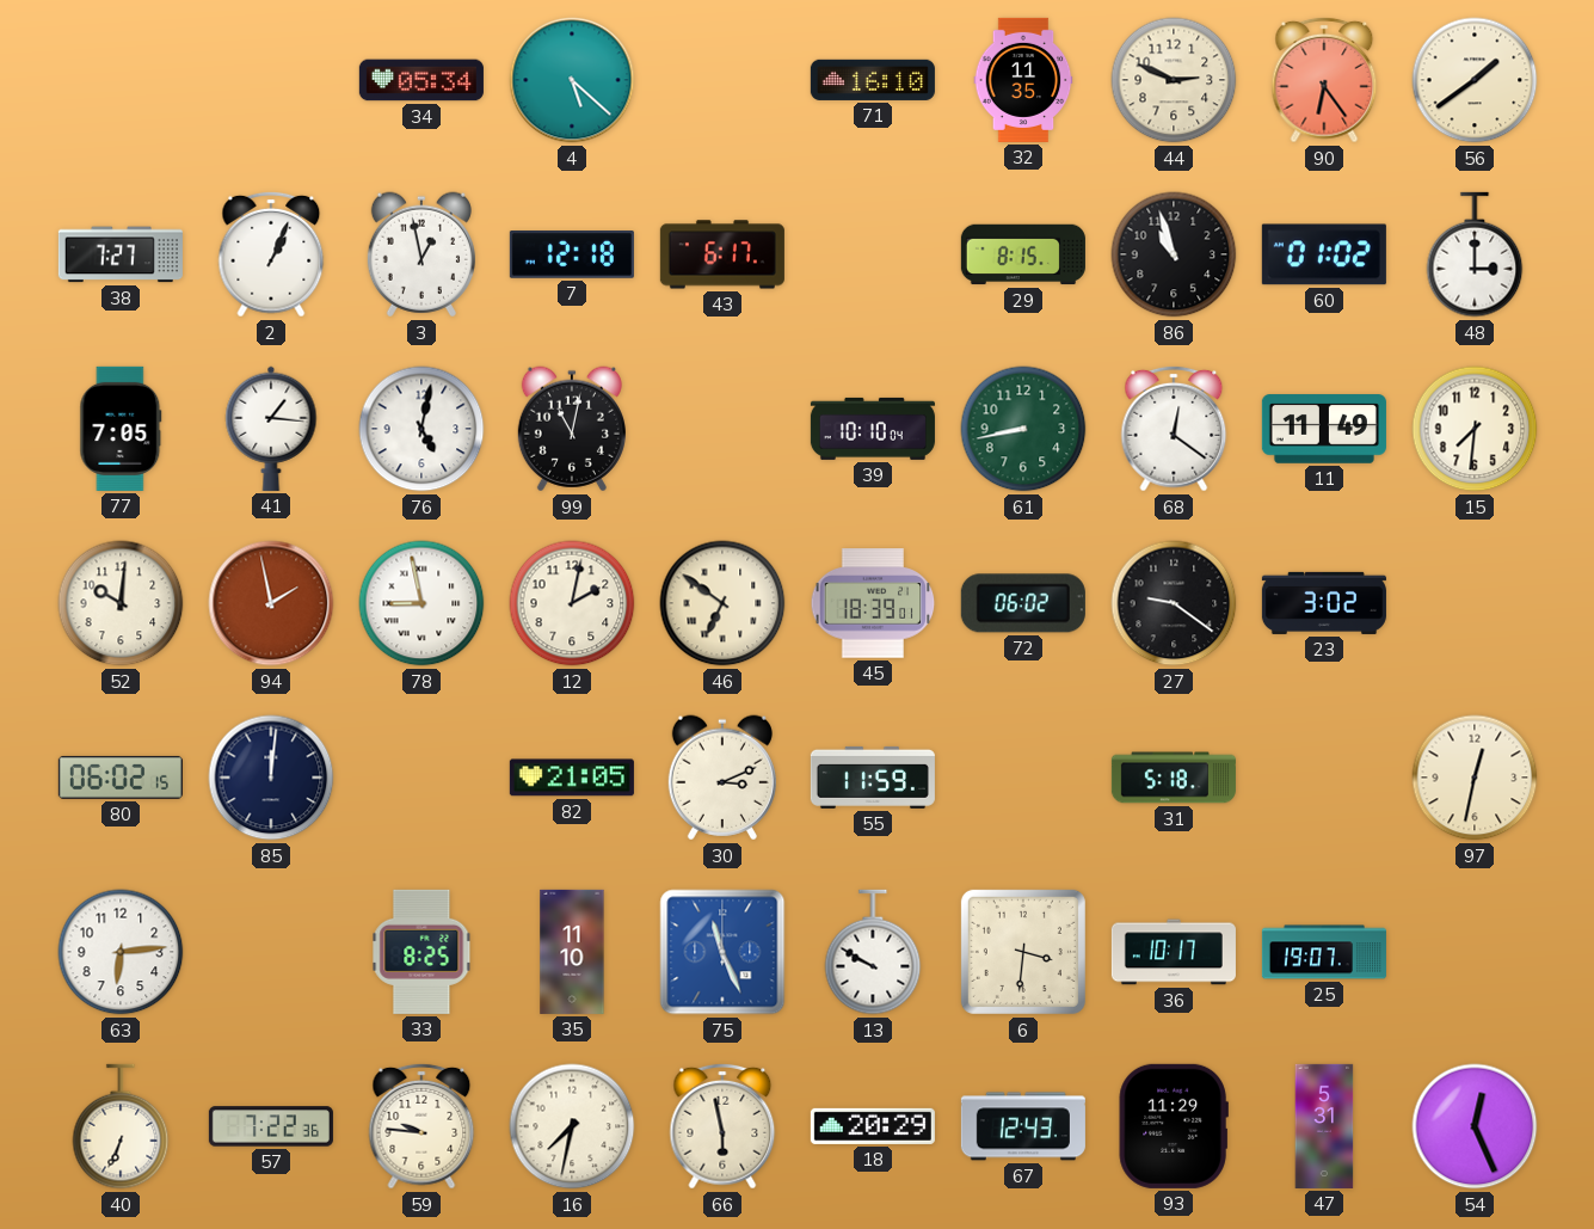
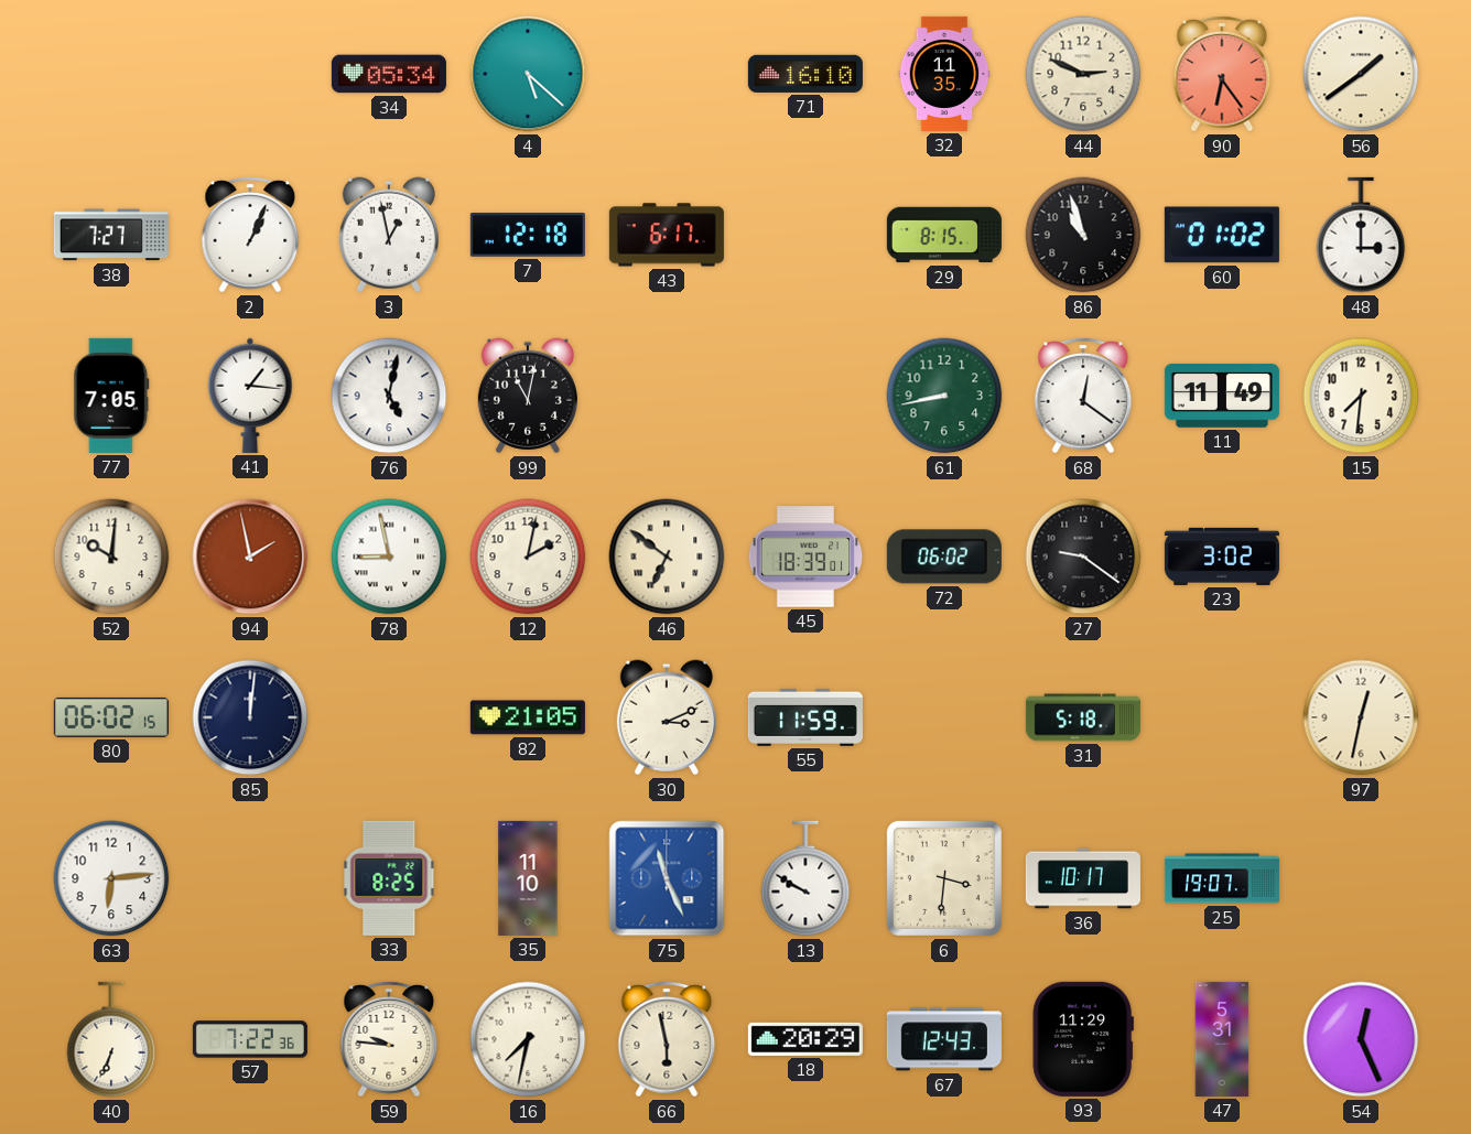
39: 10:10 -> none
